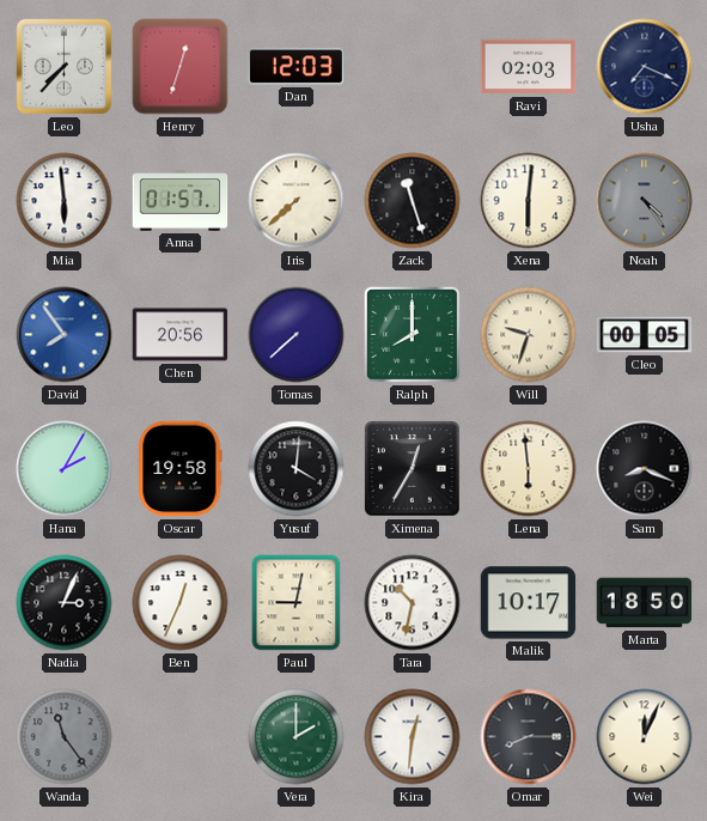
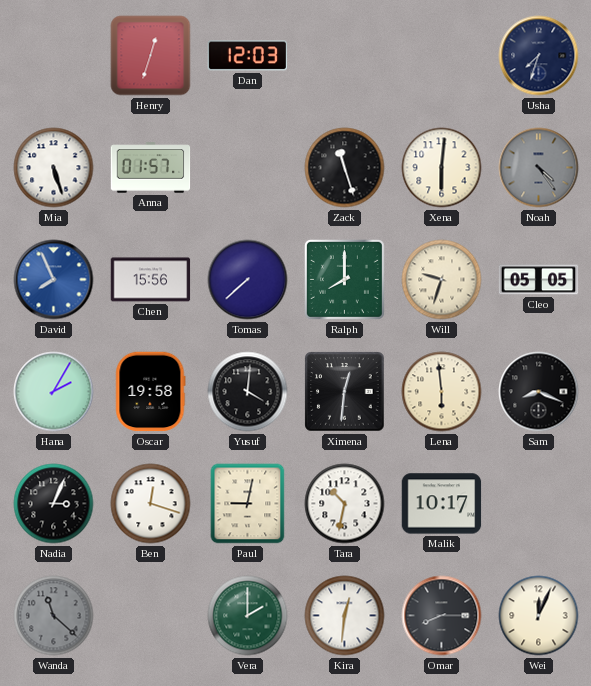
Leo: 7:37 -> none
Ravi: 02:03 -> none
Usha: 7:19 -> 7:33
Mia: 5:59 -> 5:27
Iris: 7:38 -> none
David: 7:54 -> 7:56
Chen: 20:56 -> 15:56
Cleo: 00:05 -> 05:05
Ximena: 12:35 -> 12:31
Ben: 12:34 -> 12:18
Marta: 18:50 -> none
Wanda: 11:24 -> 11:22
